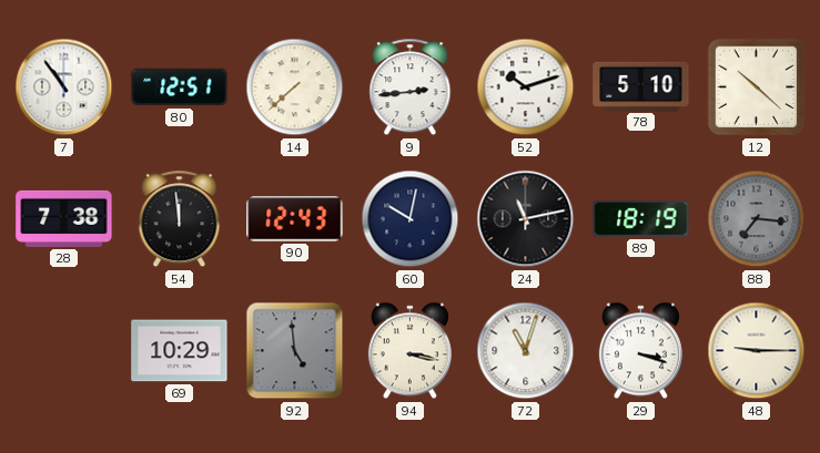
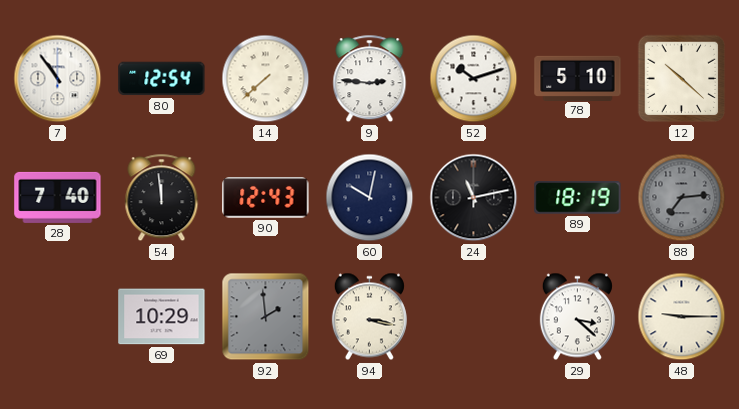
80: 12:51 -> 12:54
9: 2:44 -> 2:46
28: 7:38 -> 7:40
88: 7:16 -> 7:14
92: 4:59 -> 1:59
72: 11:03 -> none
29: 3:18 -> 3:22
